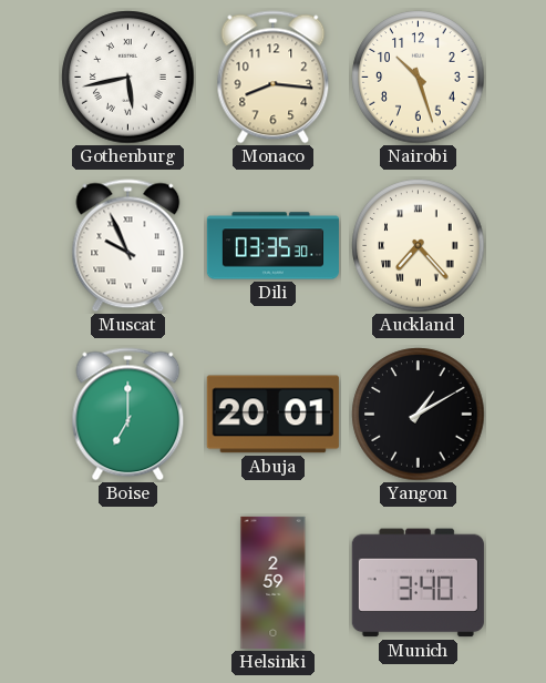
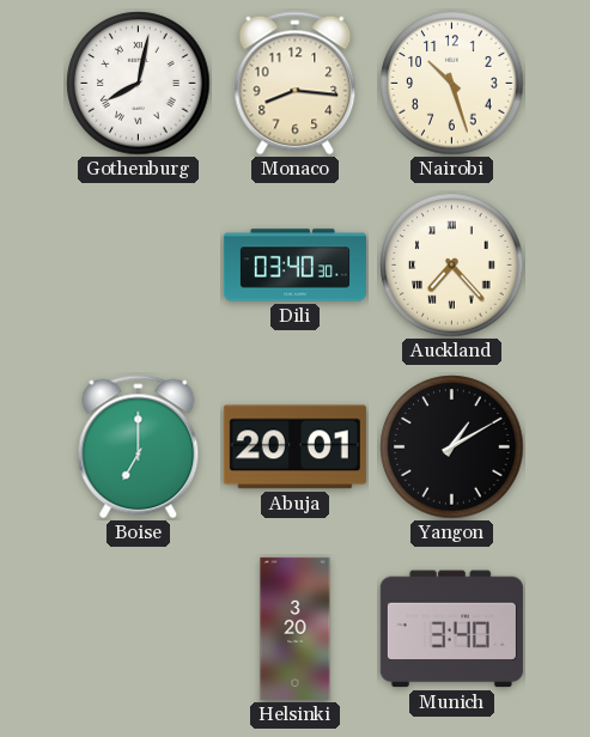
Gothenburg: 5:43 -> 8:02
Muscat: 9:56 -> none
Dili: 03:35 -> 03:40
Helsinki: 2:59 -> 3:20
